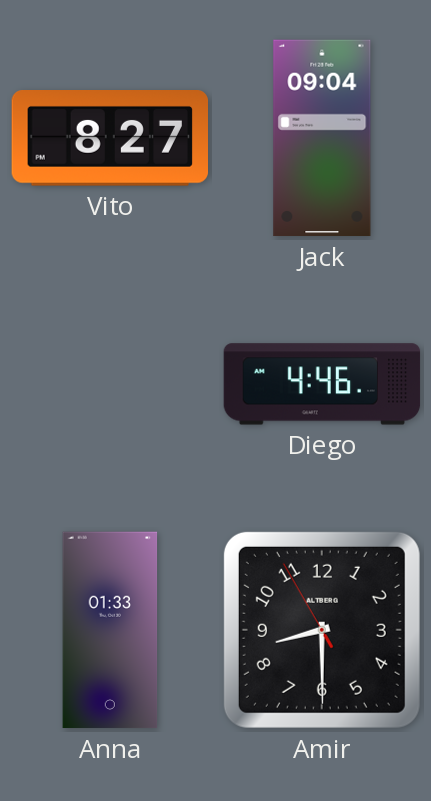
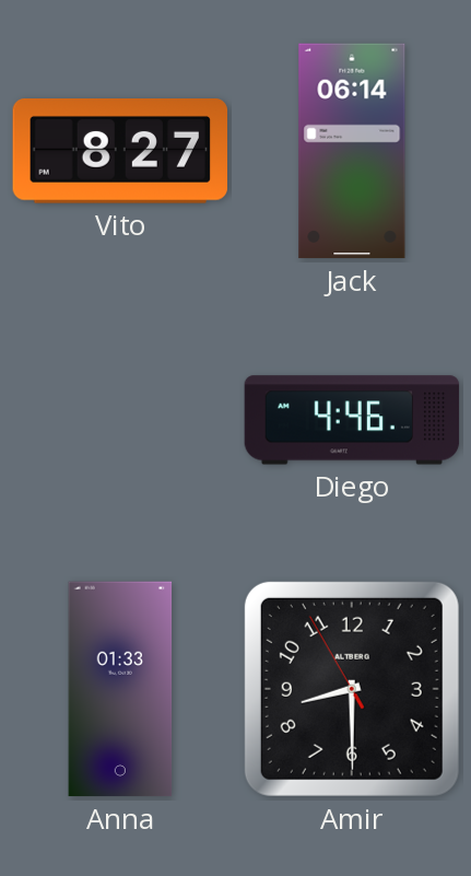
Jack: 09:04 -> 06:14
